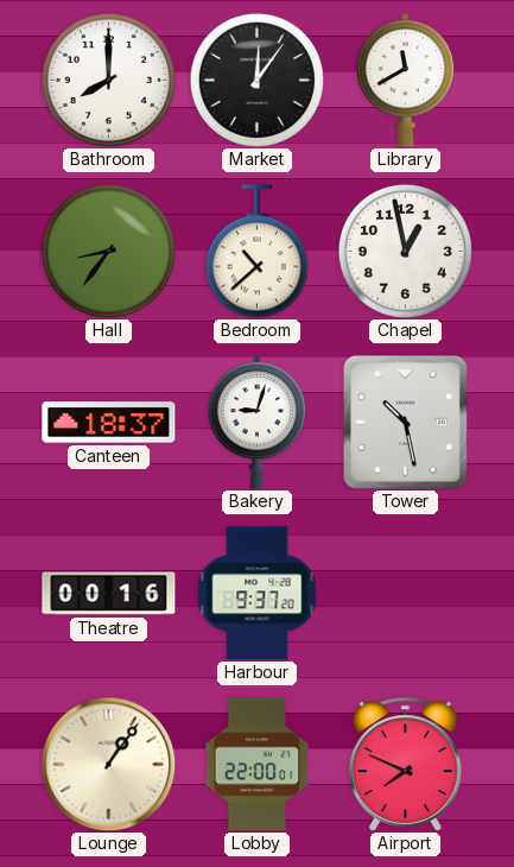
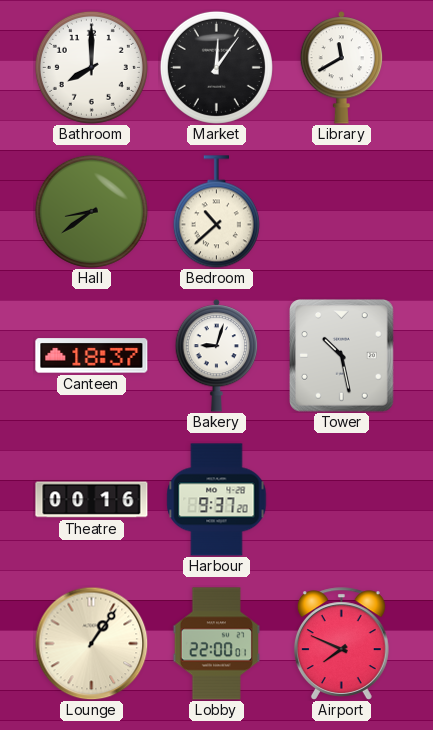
Hall: 8:36 -> 8:39
Chapel: 12:58 -> none
